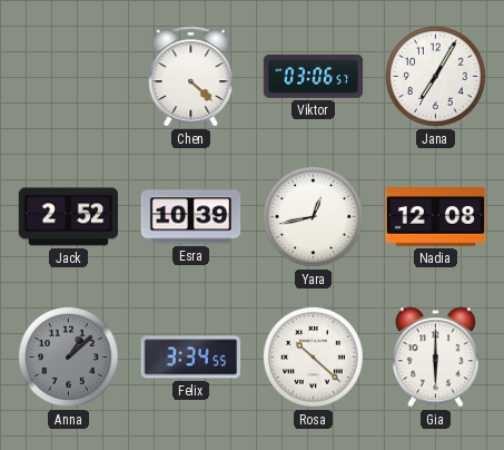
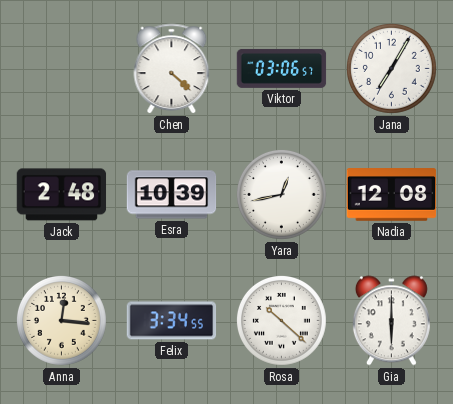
Jack: 2:52 -> 2:48
Anna: 1:08 -> 12:16
Anna dial: grey -> cream
